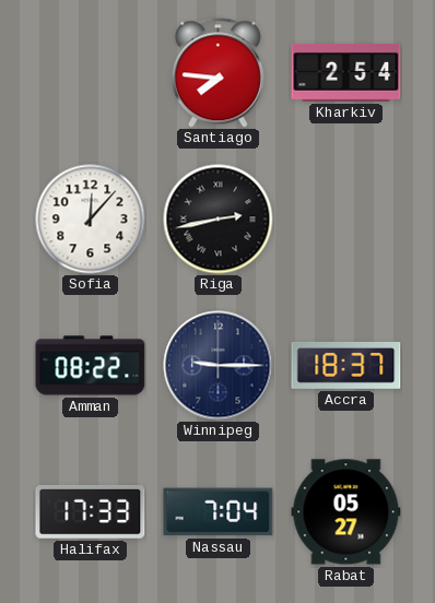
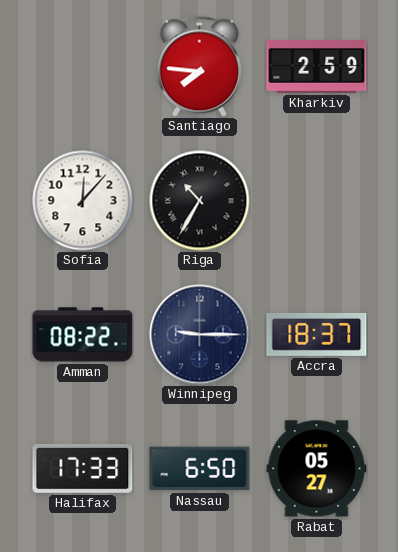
Kharkiv: 2:54 -> 2:59
Riga: 2:43 -> 10:35
Nassau: 7:04 -> 6:50
